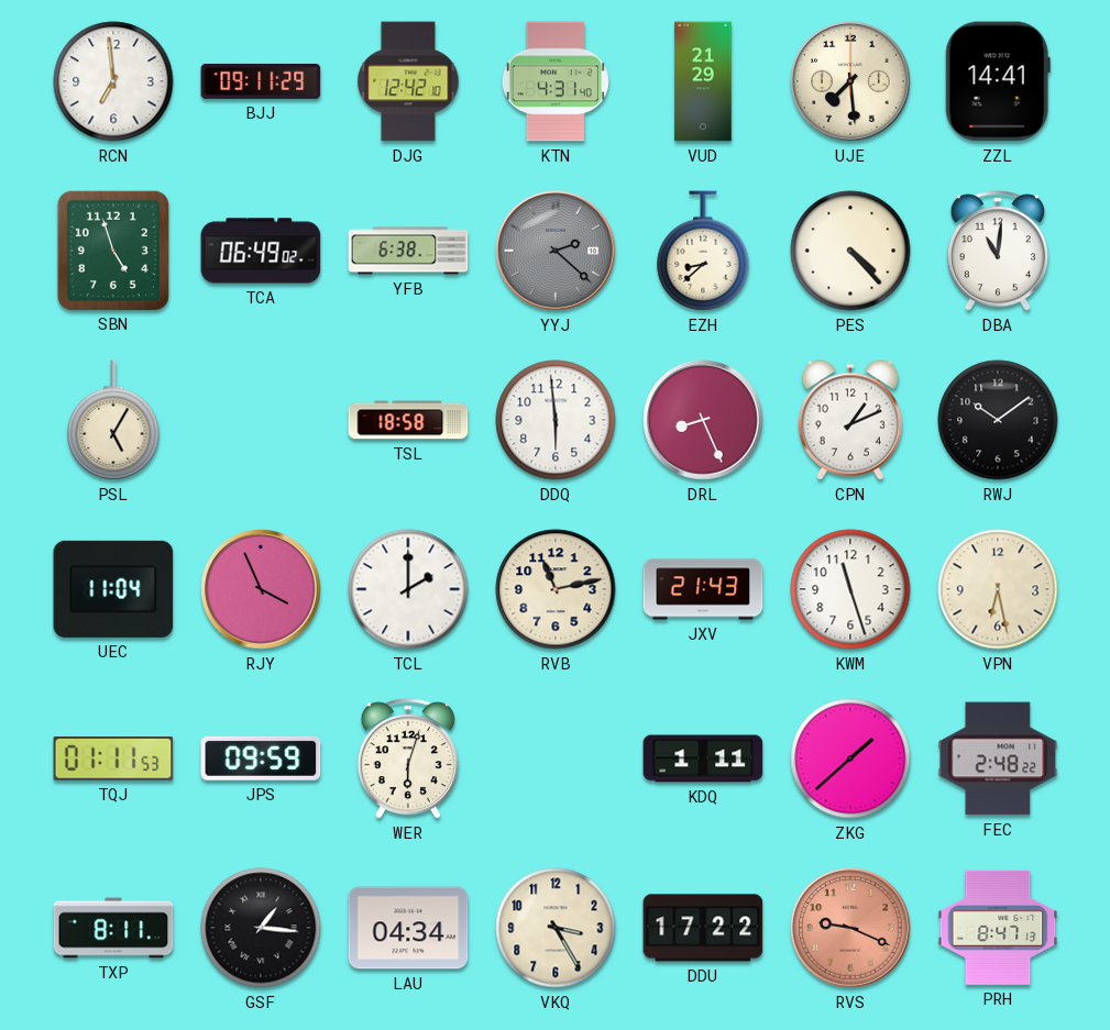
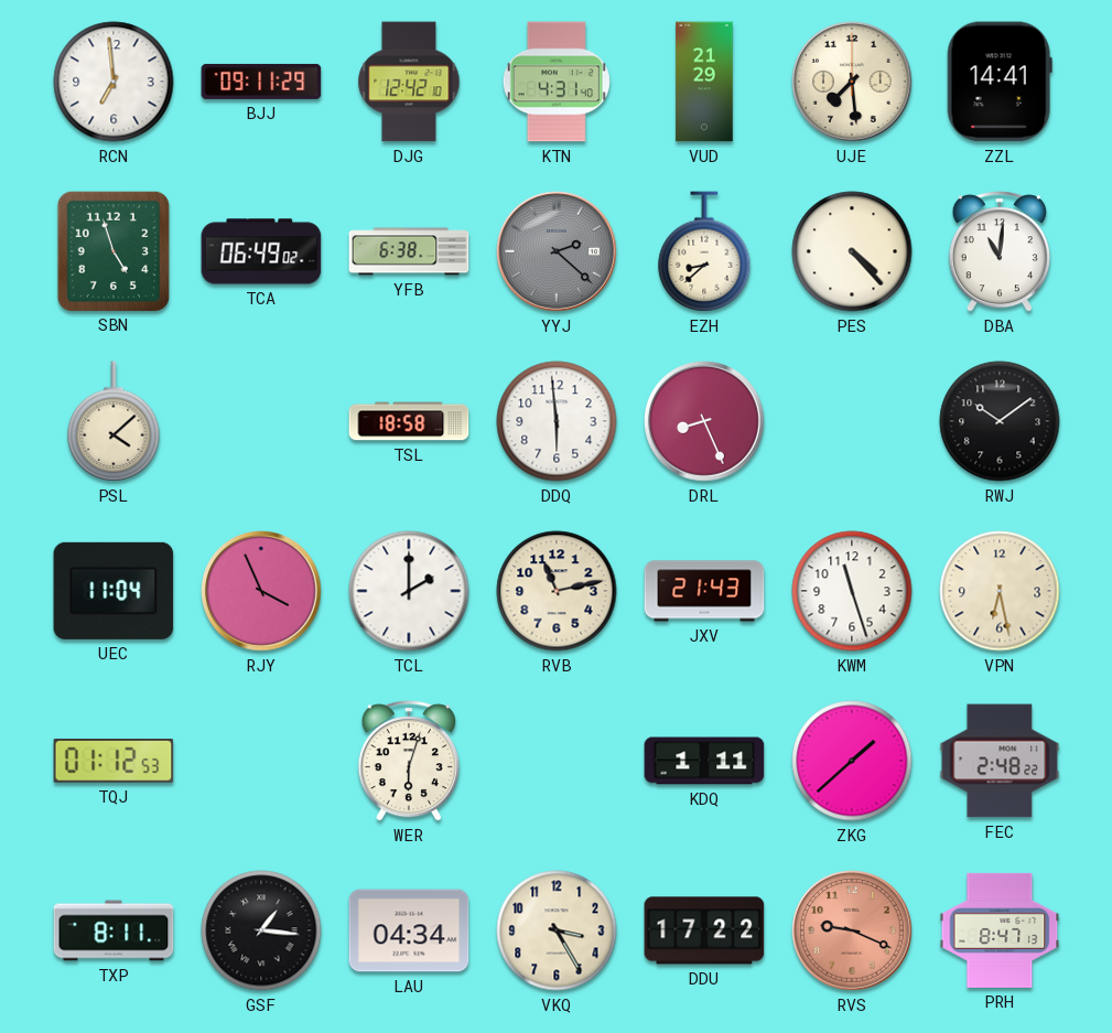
PSL: 5:05 -> 4:08
CPN: 1:11 -> none
TQJ: 01:11 -> 01:12
JPS: 09:59 -> none
